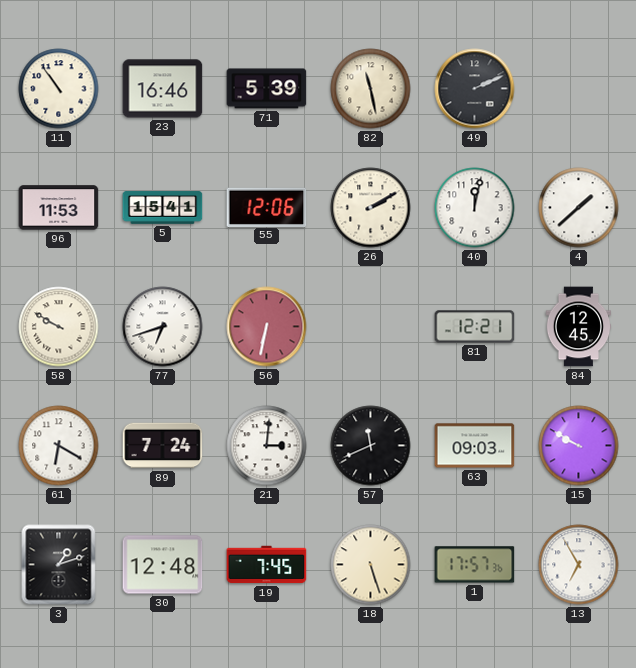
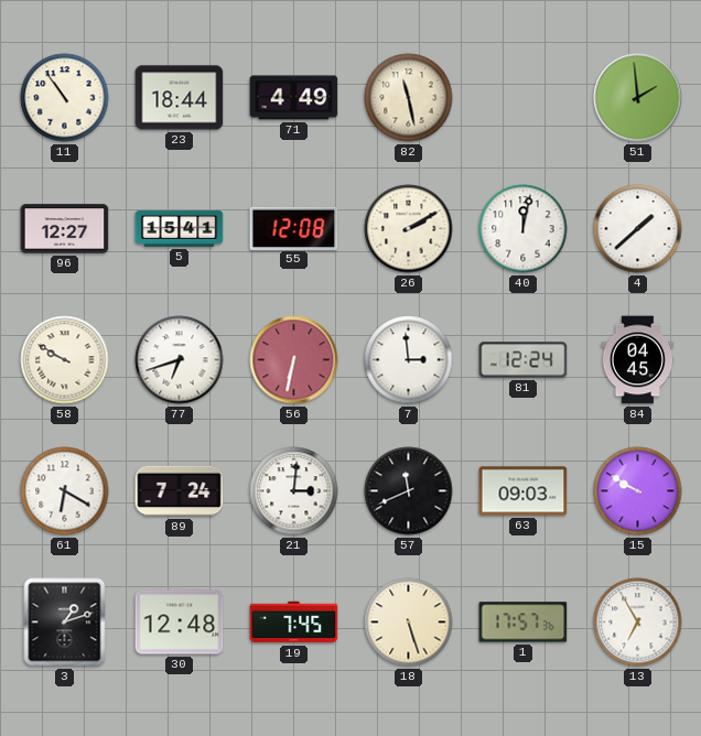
23: 16:46 -> 18:44
71: 5:39 -> 4:49
49: 2:11 -> none
51: none -> 1:59
96: 11:53 -> 12:27
55: 12:06 -> 12:08
7: none -> 2:59
81: 12:21 -> 12:24
84: 12:45 -> 04:45
